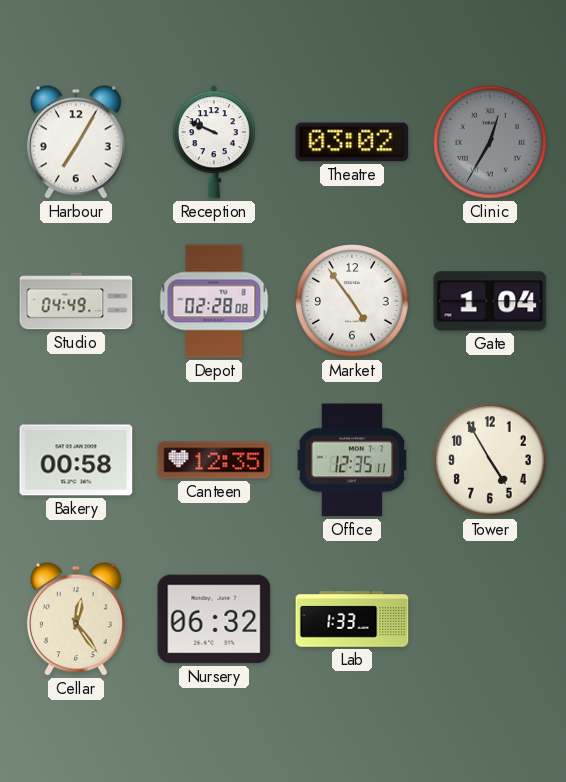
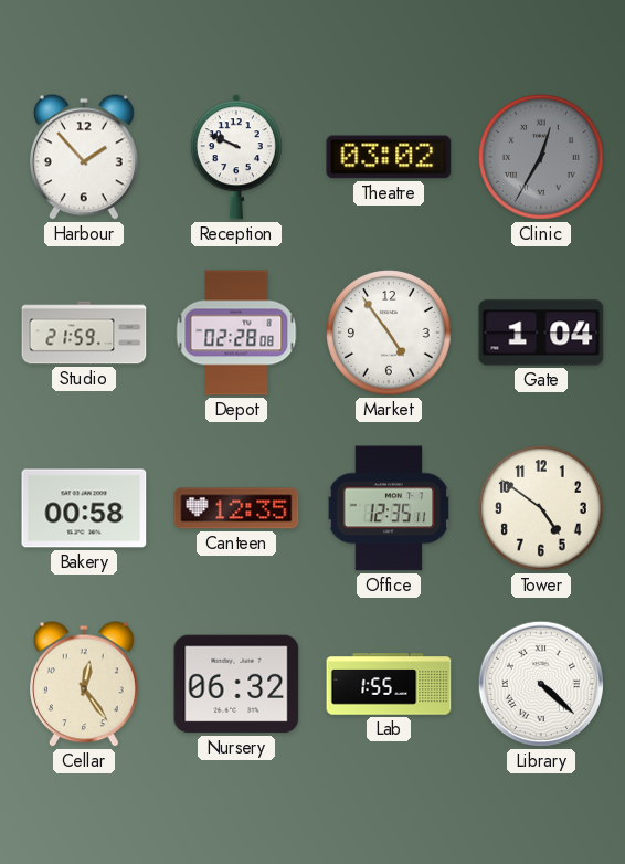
Harbour: 7:05 -> 1:53
Studio: 04:49 -> 21:59
Tower: 4:55 -> 4:51
Lab: 1:33 -> 1:55
Library: none -> 4:22
